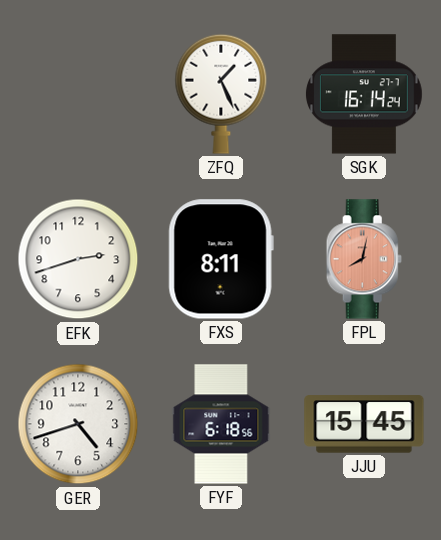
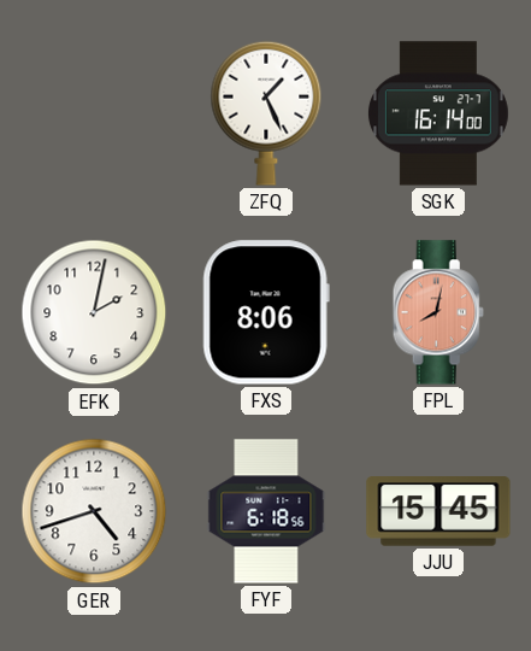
SGK: 16:14:24 -> 16:14:00
EFK: 2:42 -> 2:02
FXS: 8:11 -> 8:06
